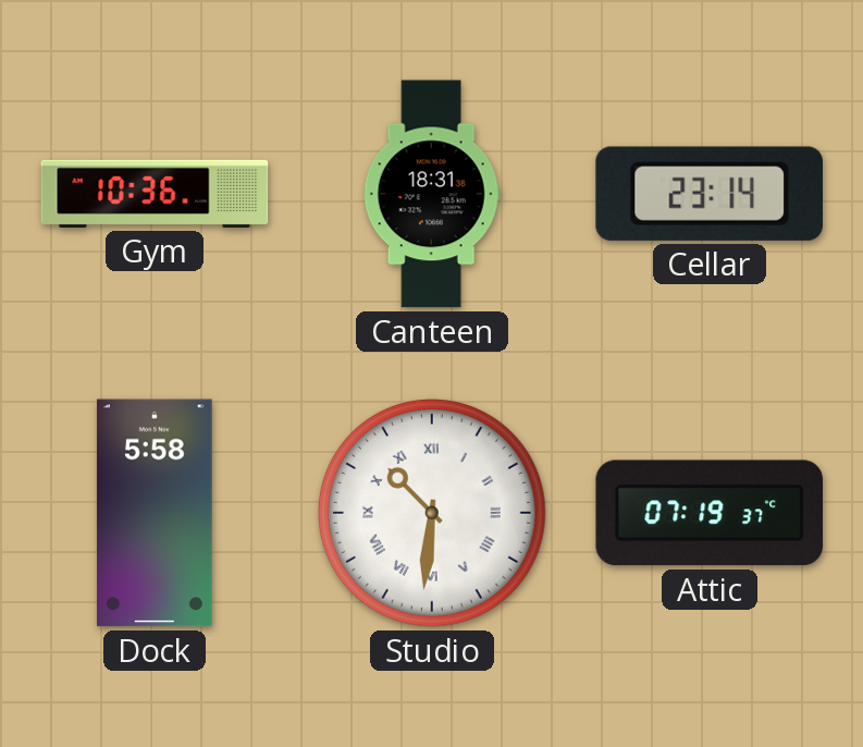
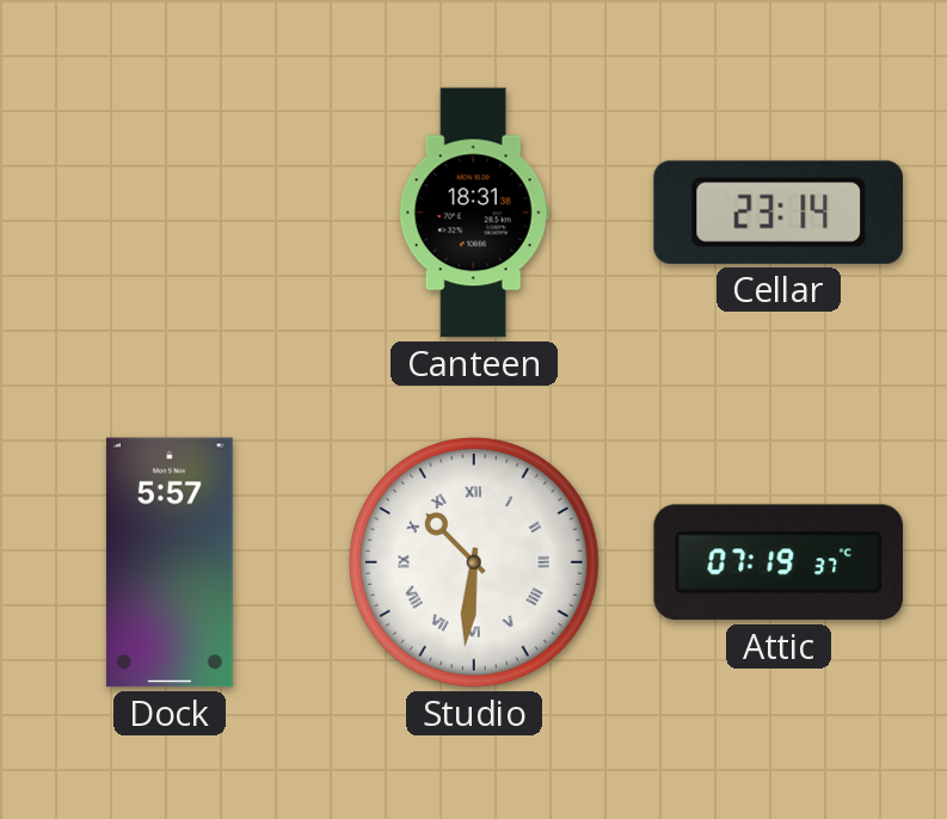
Gym: 10:36 -> none
Dock: 5:58 -> 5:57
